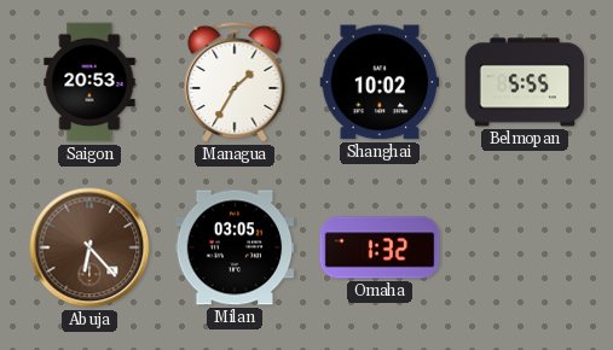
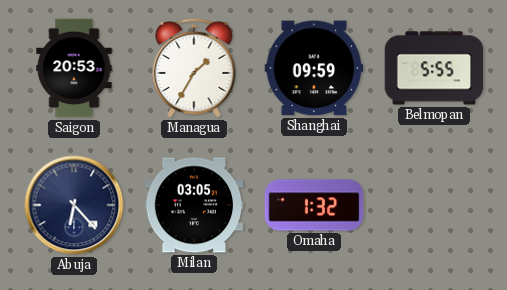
Shanghai: 10:02 -> 09:59
Abuja dial: brown -> navy
